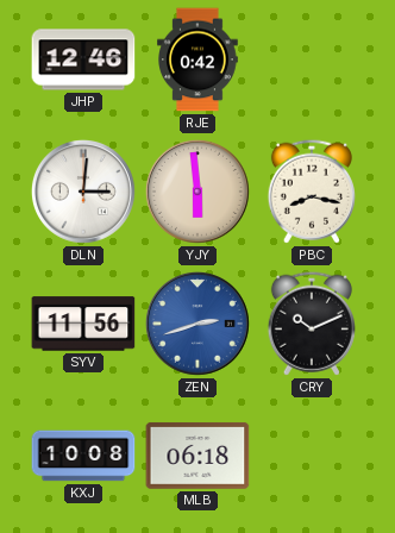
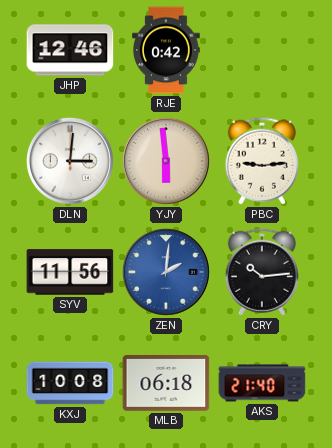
PBC: 8:17 -> 9:14
ZEN: 2:42 -> 2:01
CRY: 10:11 -> 10:14
AKS: none -> 21:40
